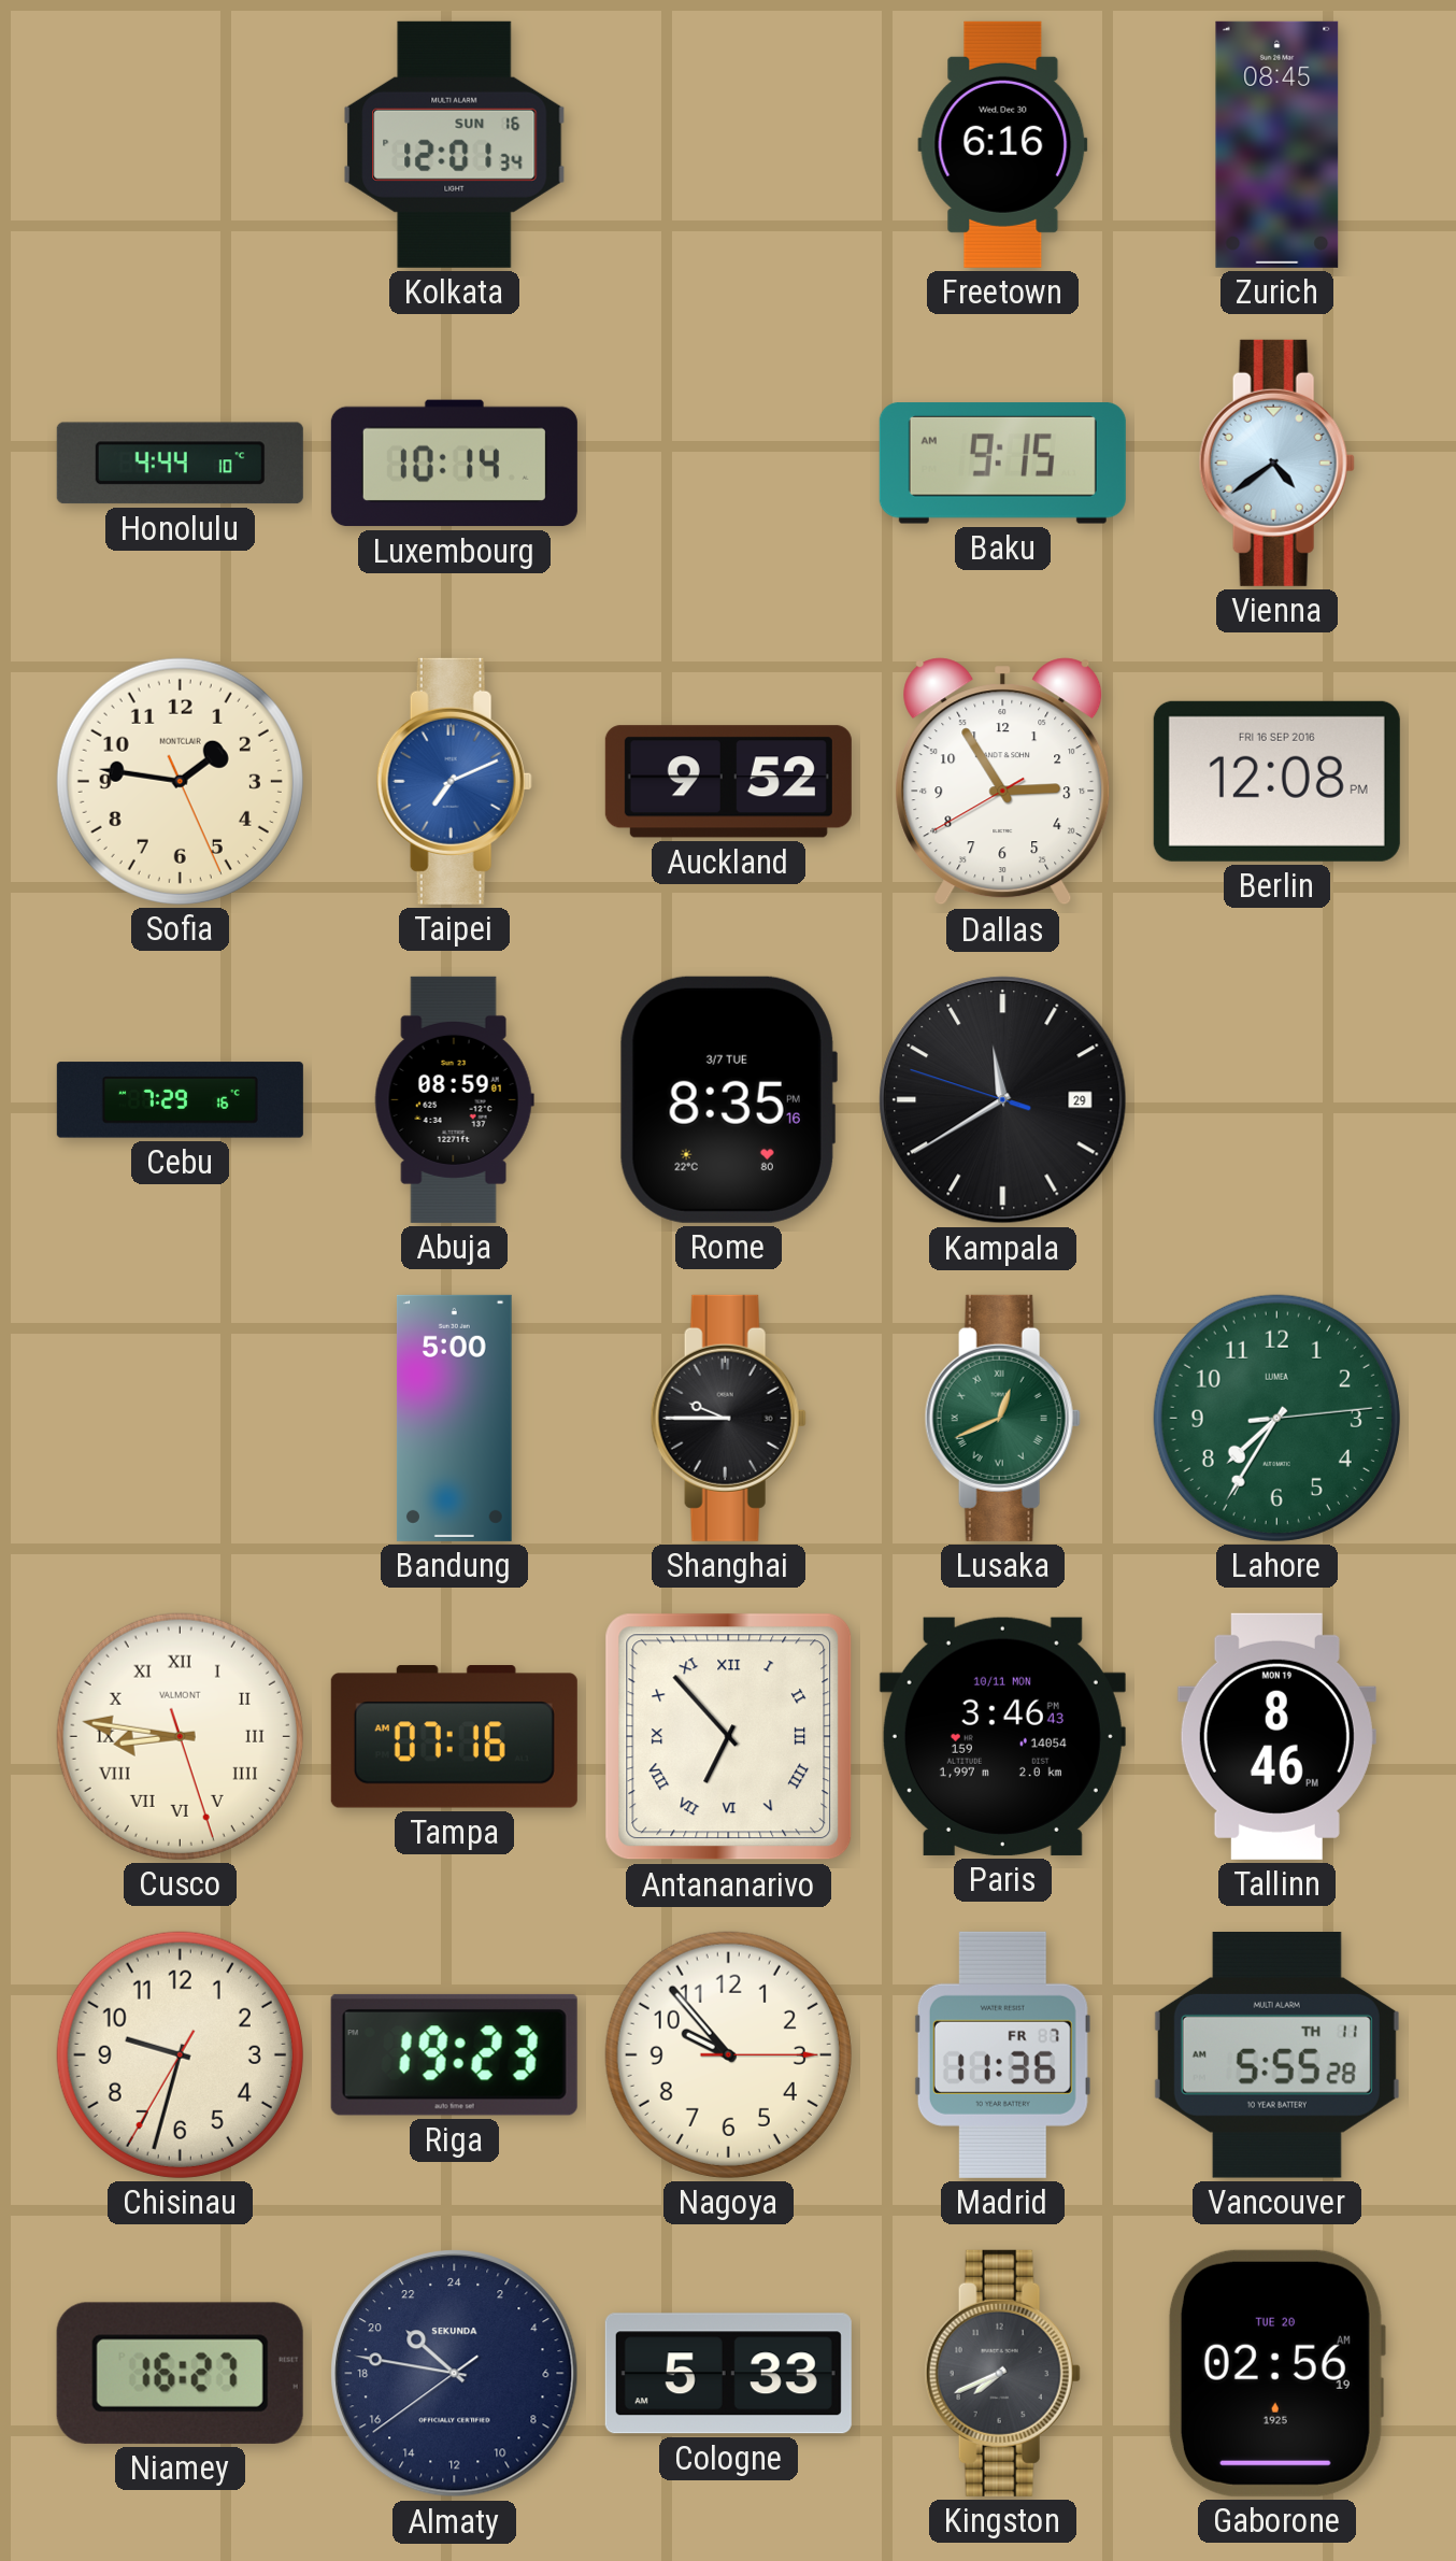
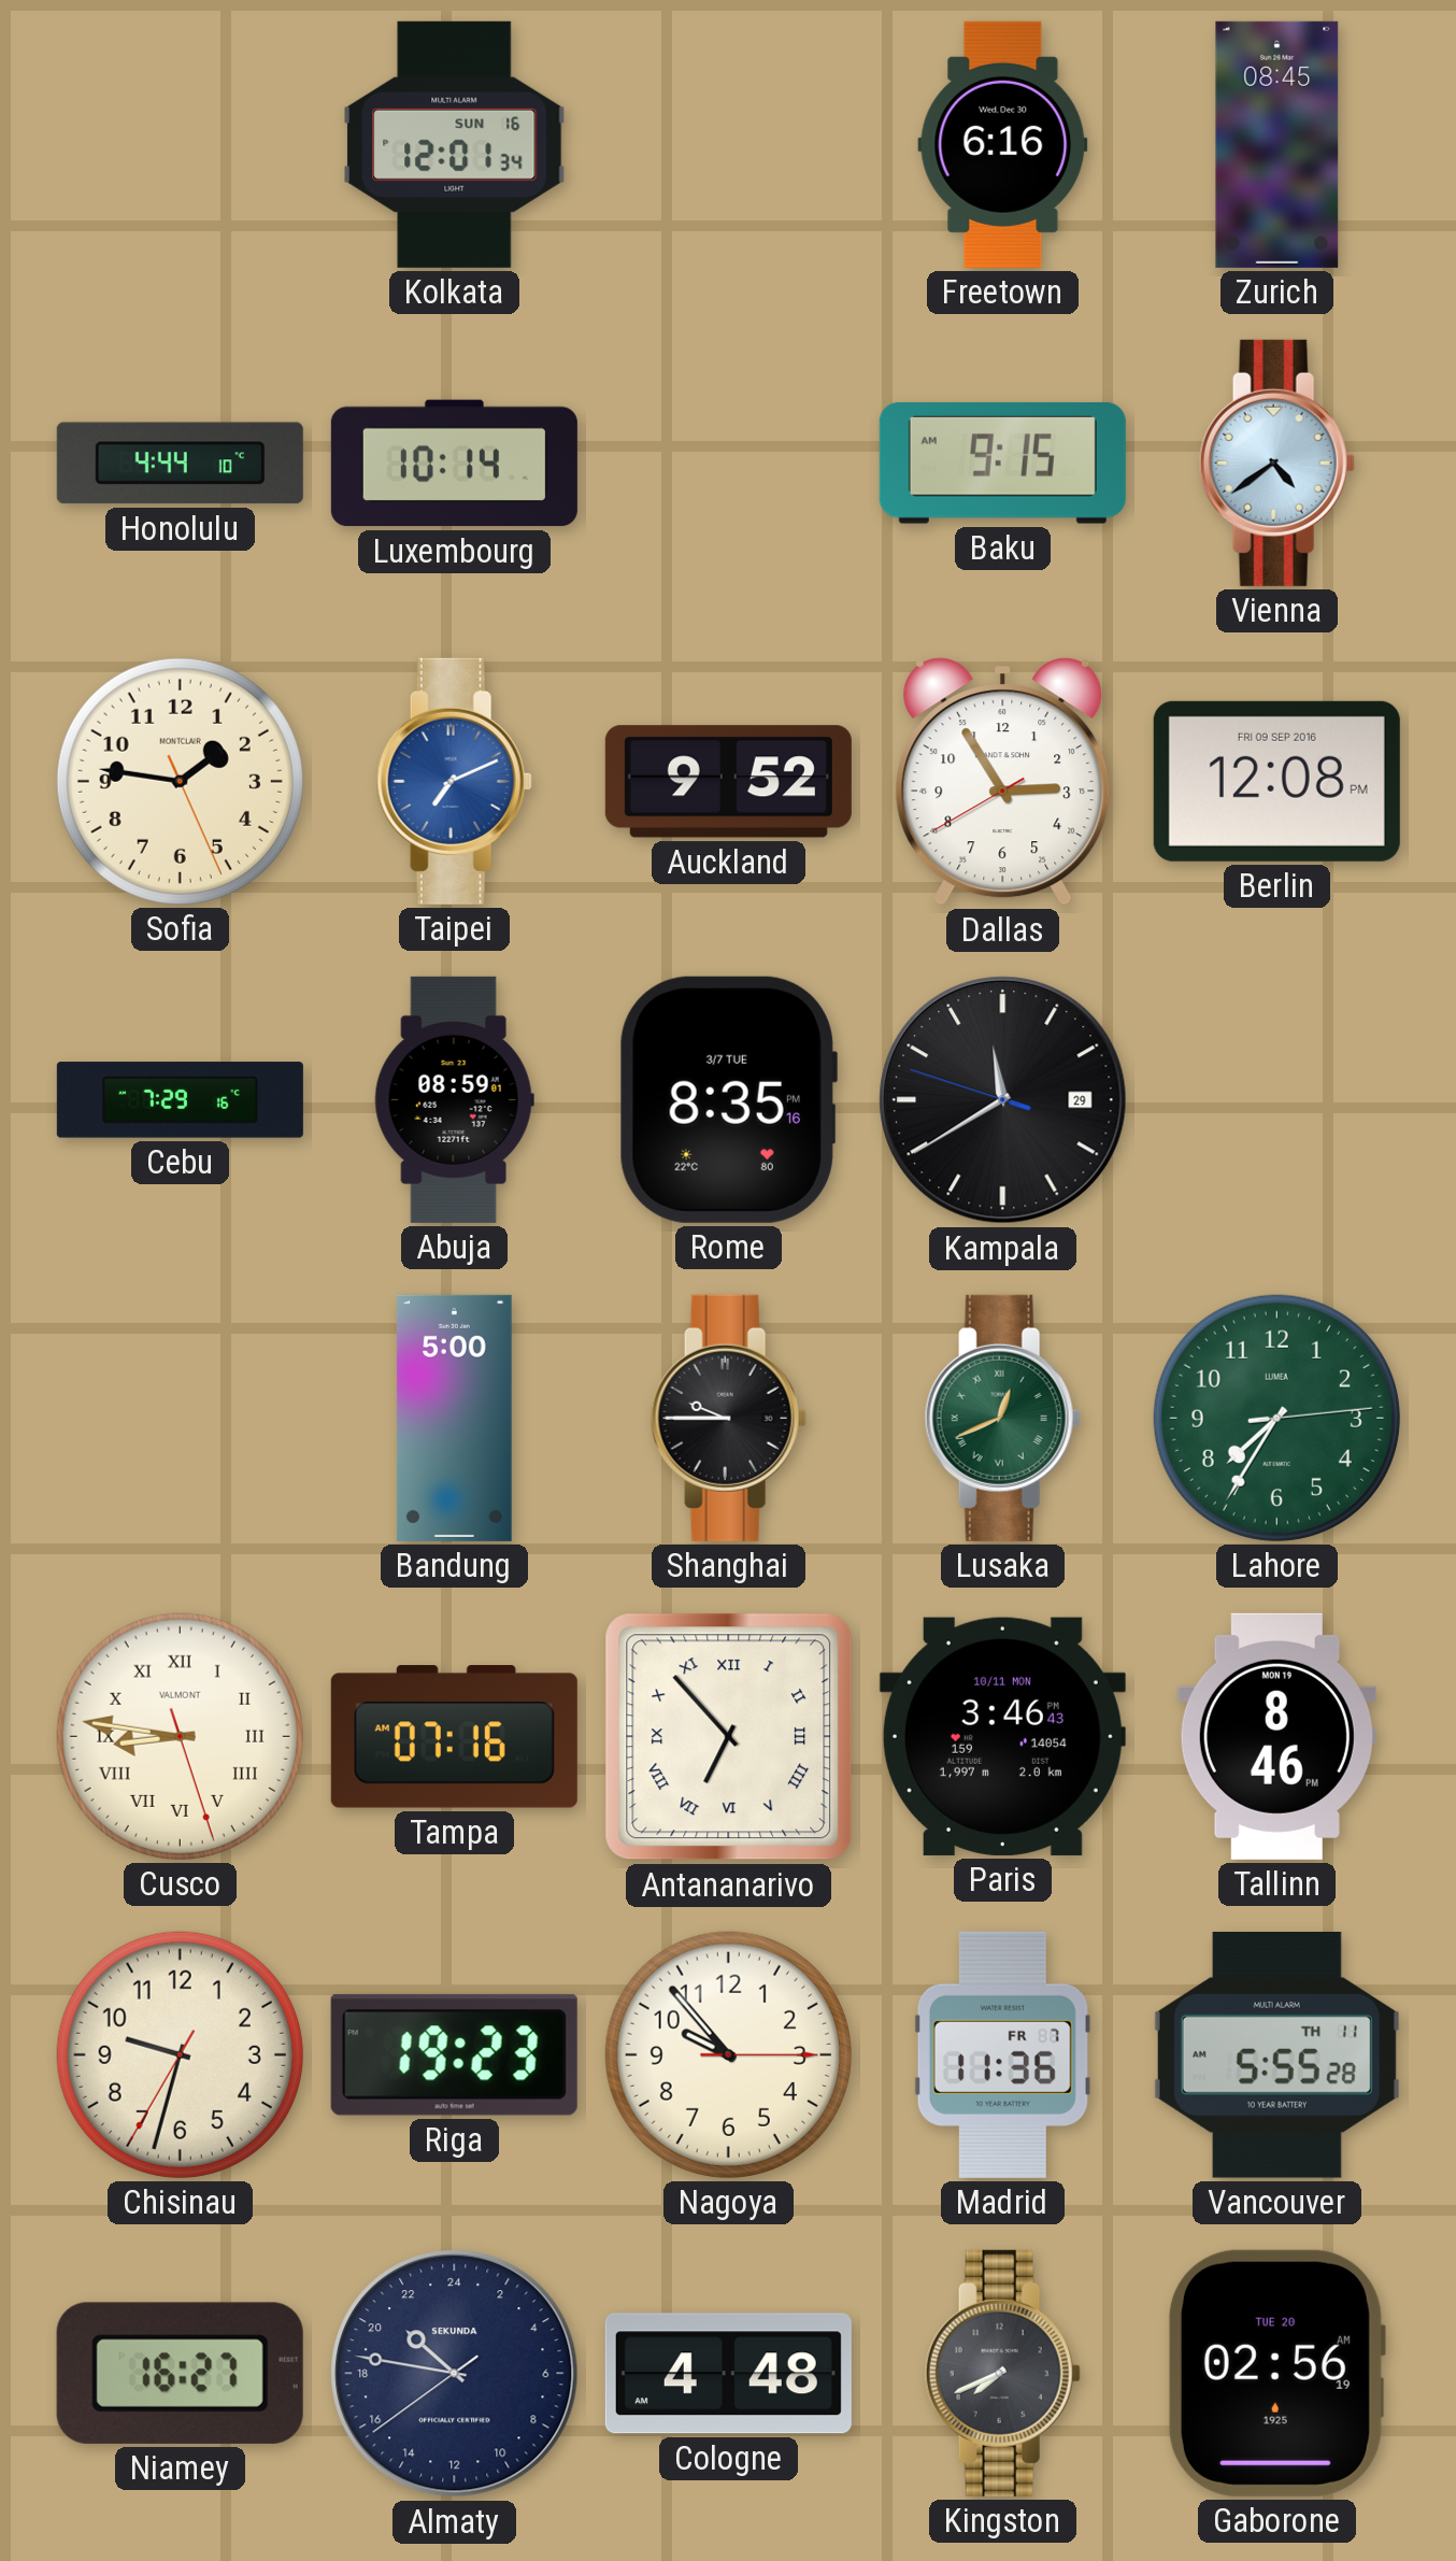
Berlin date: FRI 16 SEP 2016 -> FRI 09 SEP 2016
Cologne: 5:33 -> 4:48
